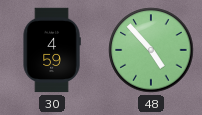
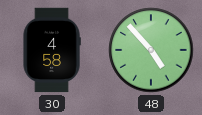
30: 4:59 -> 4:58
